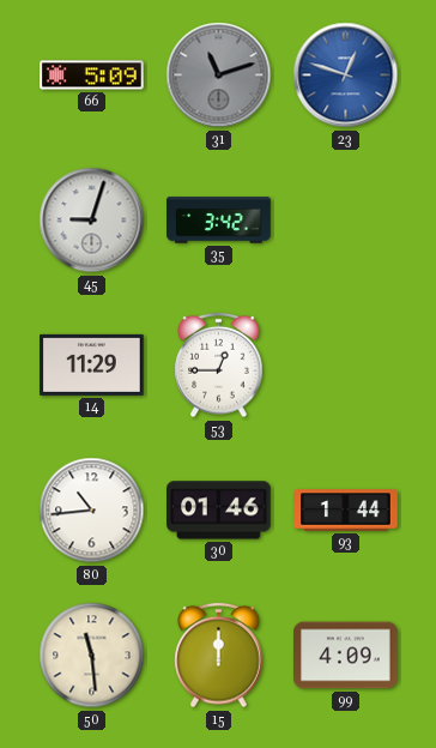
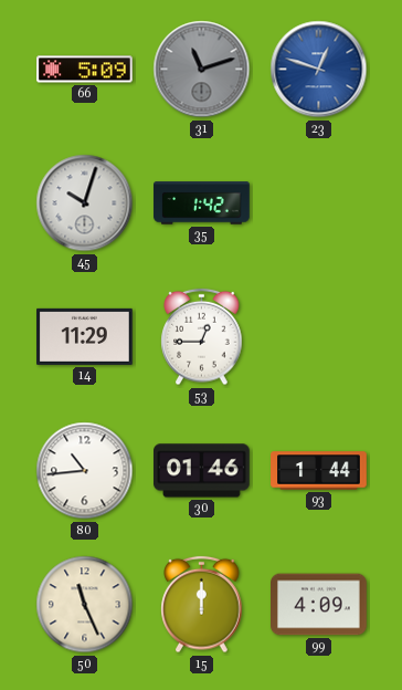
45: 9:03 -> 10:03
35: 3:42 -> 1:42
50: 11:29 -> 11:26
